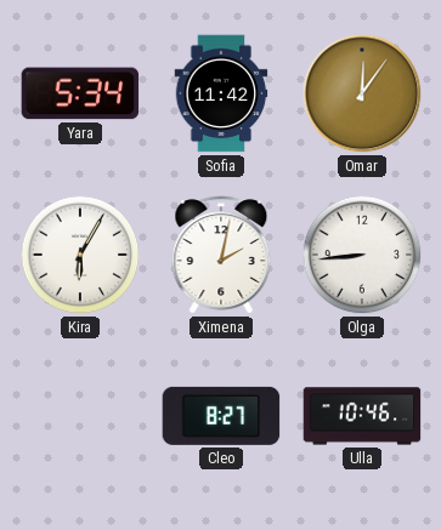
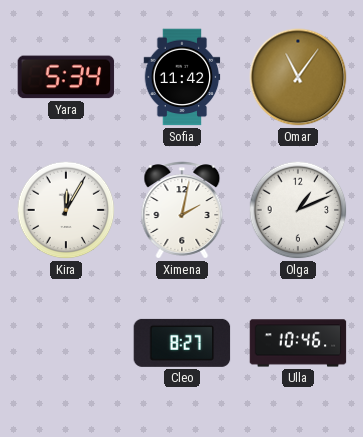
Omar: 12:06 -> 11:06
Kira: 6:05 -> 12:05
Olga: 8:44 -> 1:11
